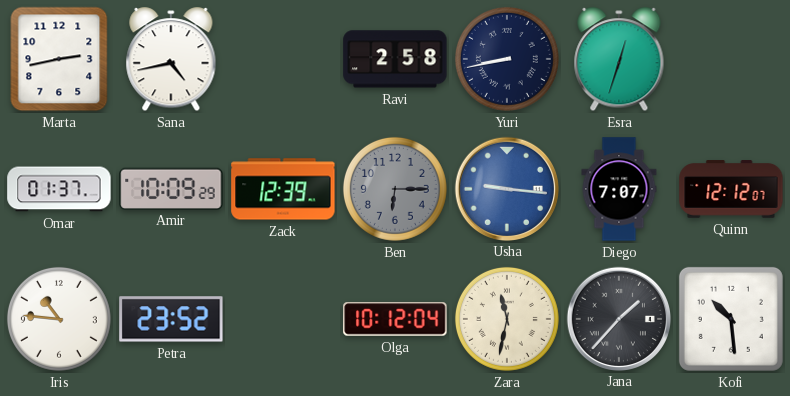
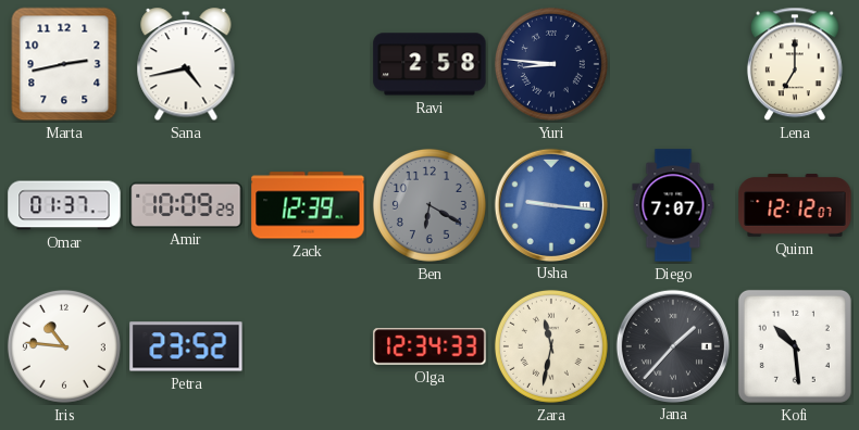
Yuri: 8:43 -> 8:46
Esra: 12:33 -> none
Lena: none -> 7:00
Ben: 6:15 -> 6:20
Olga: 10:12 -> 12:34
